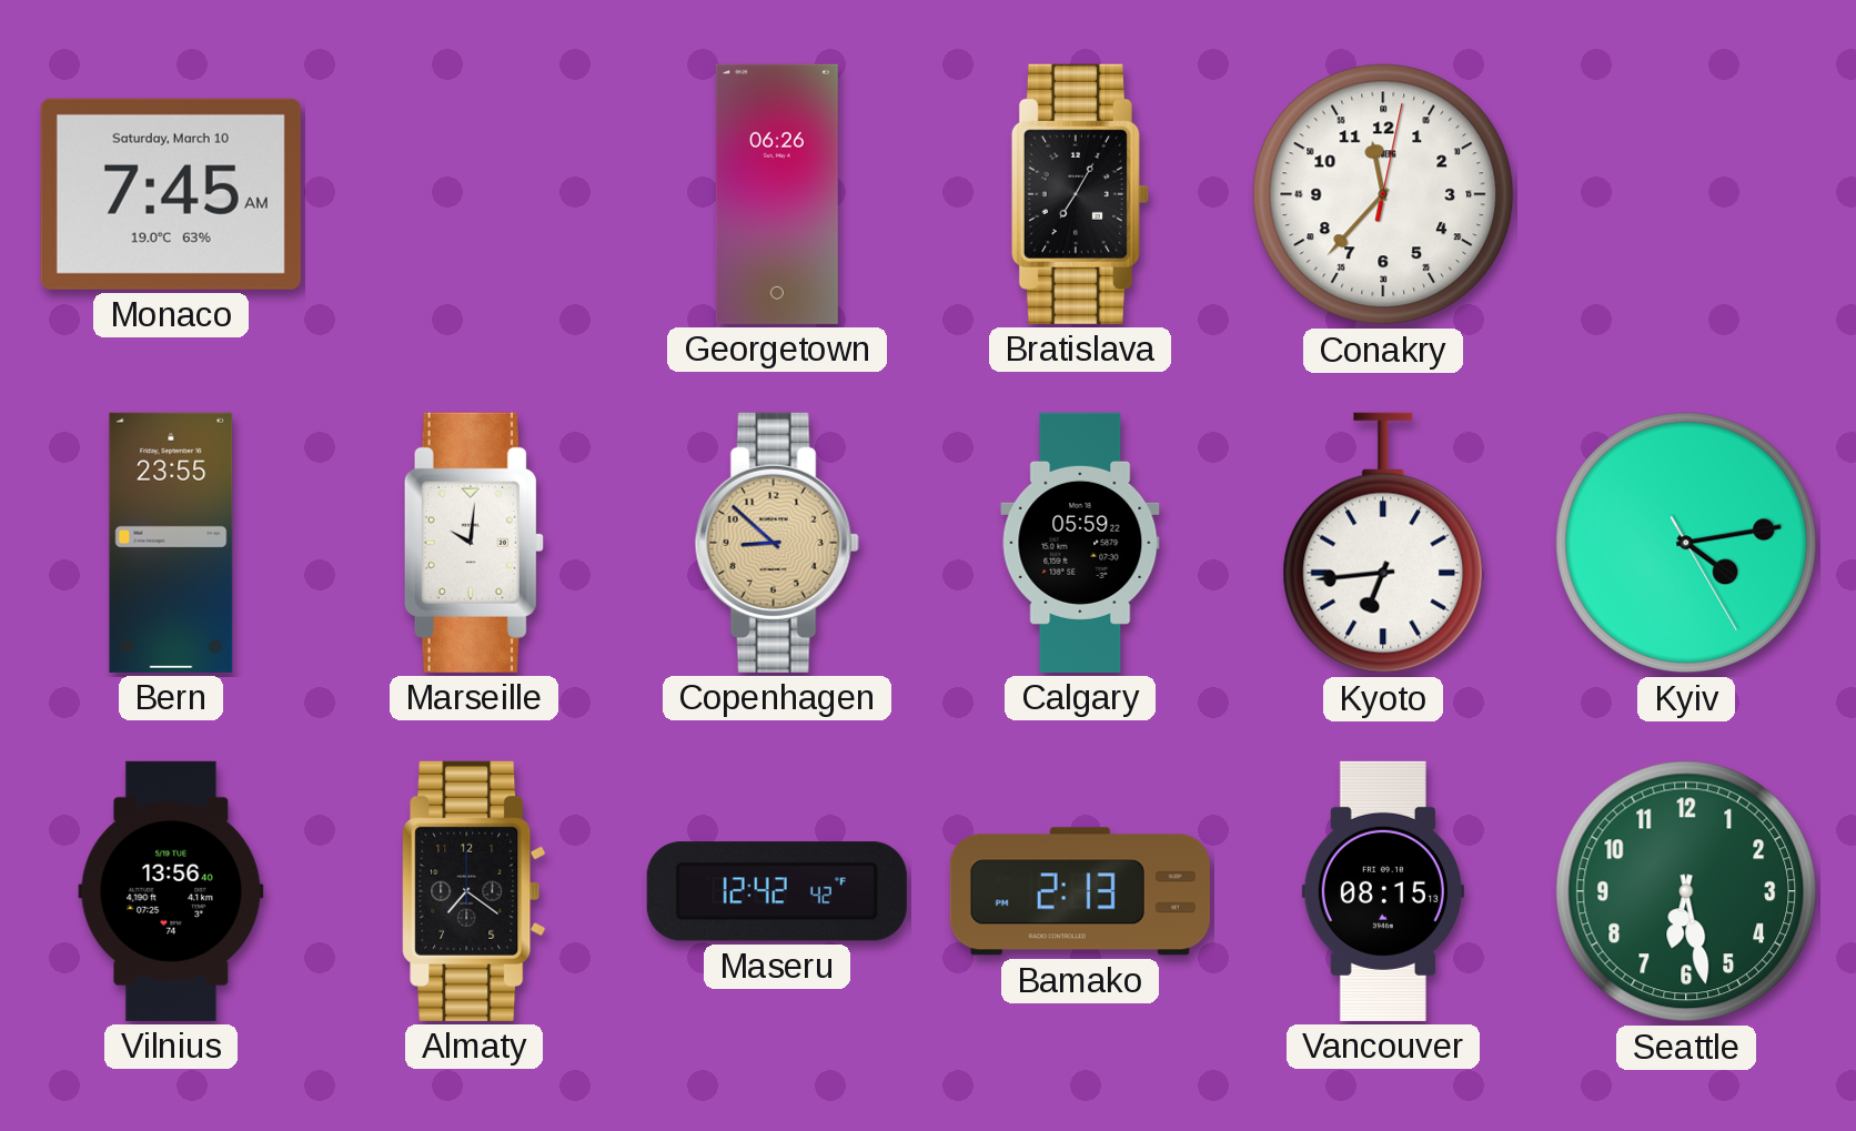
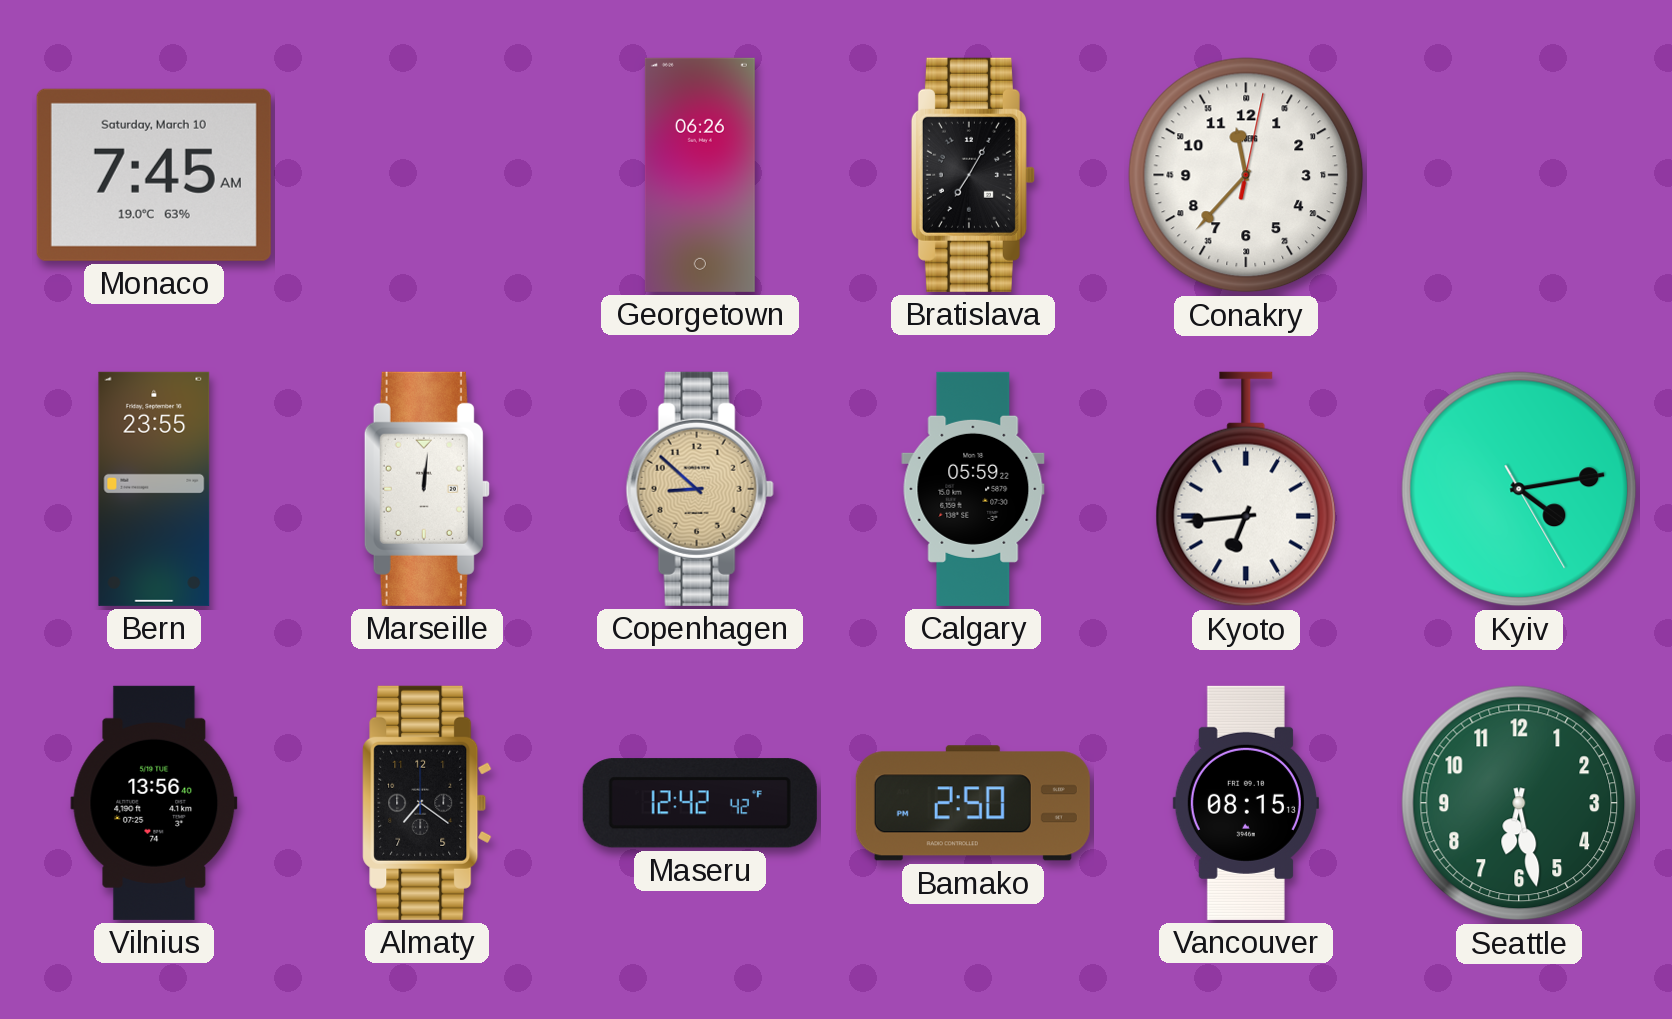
Marseille: 10:01 -> 12:01
Bamako: 2:13 -> 2:50
